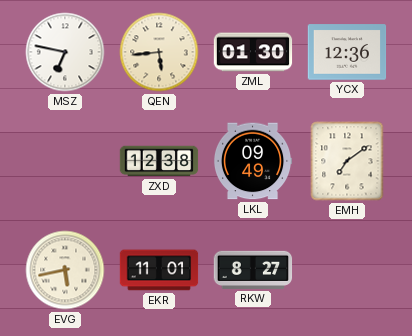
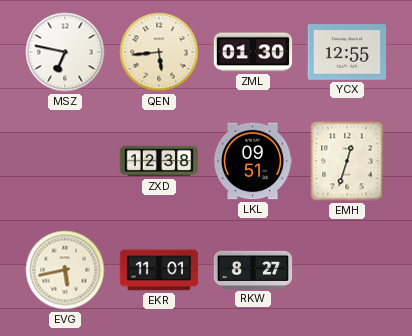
YCX: 12:36 -> 12:55
LKL: 09:49 -> 09:51
EMH: 7:09 -> 12:33
